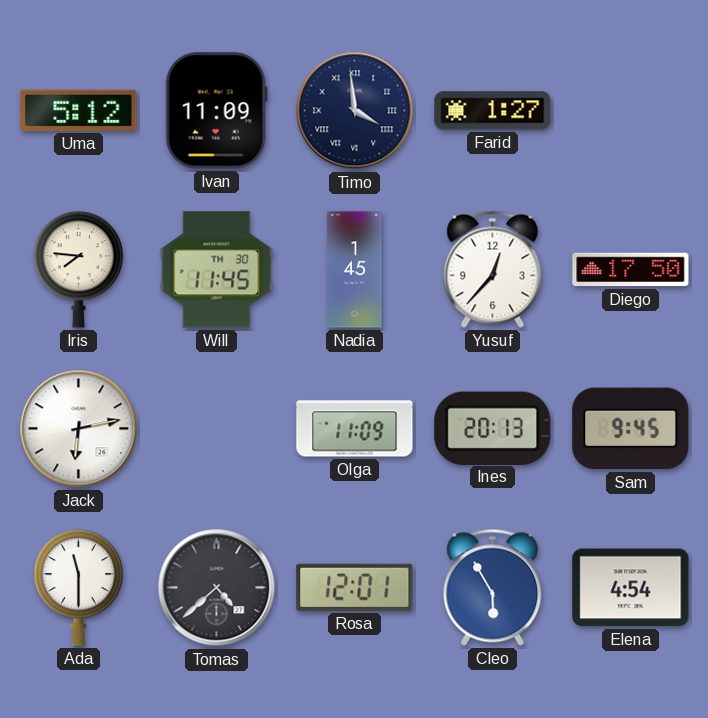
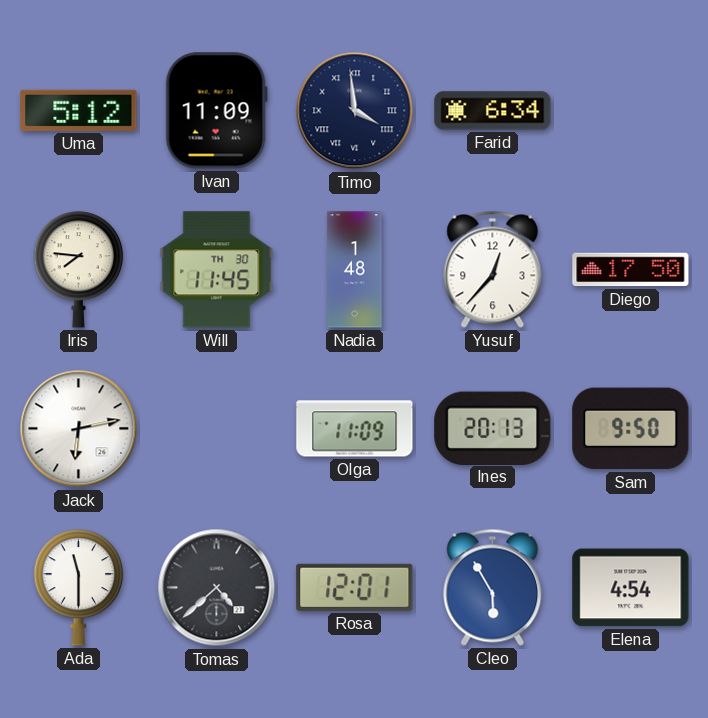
Farid: 1:27 -> 6:34
Nadia: 1:45 -> 1:48
Sam: 9:45 -> 9:50
